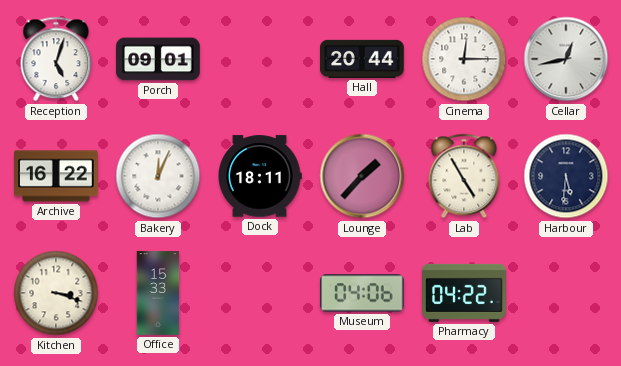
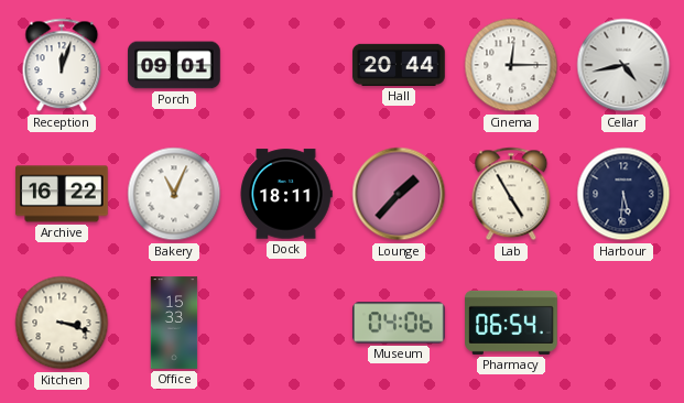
Reception: 5:03 -> 12:03
Cellar: 12:43 -> 4:43
Bakery: 12:04 -> 11:04
Pharmacy: 04:22 -> 06:54
